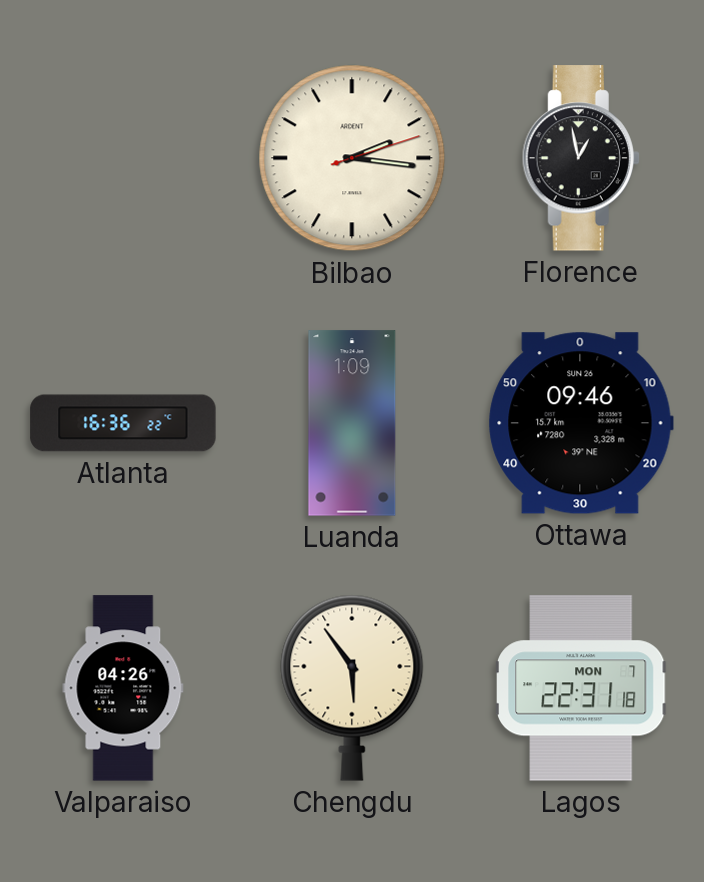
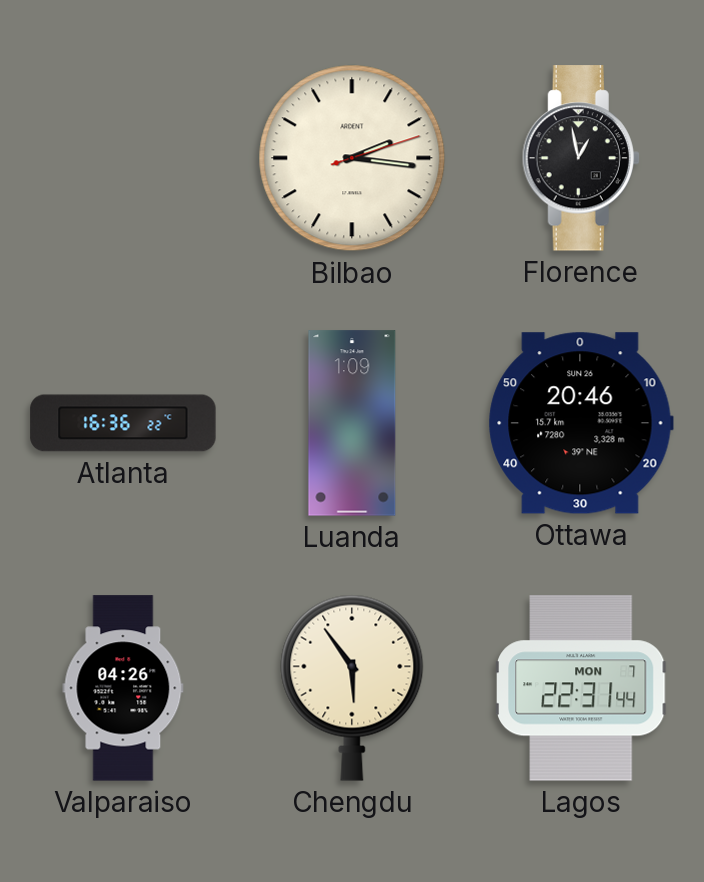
Ottawa: 09:46 -> 20:46
Lagos: 22:31:18 -> 22:31:44
